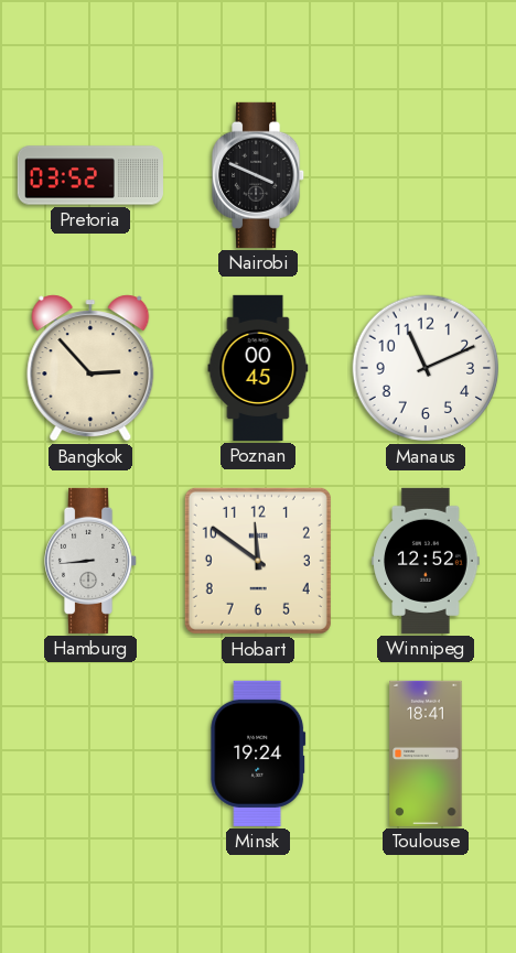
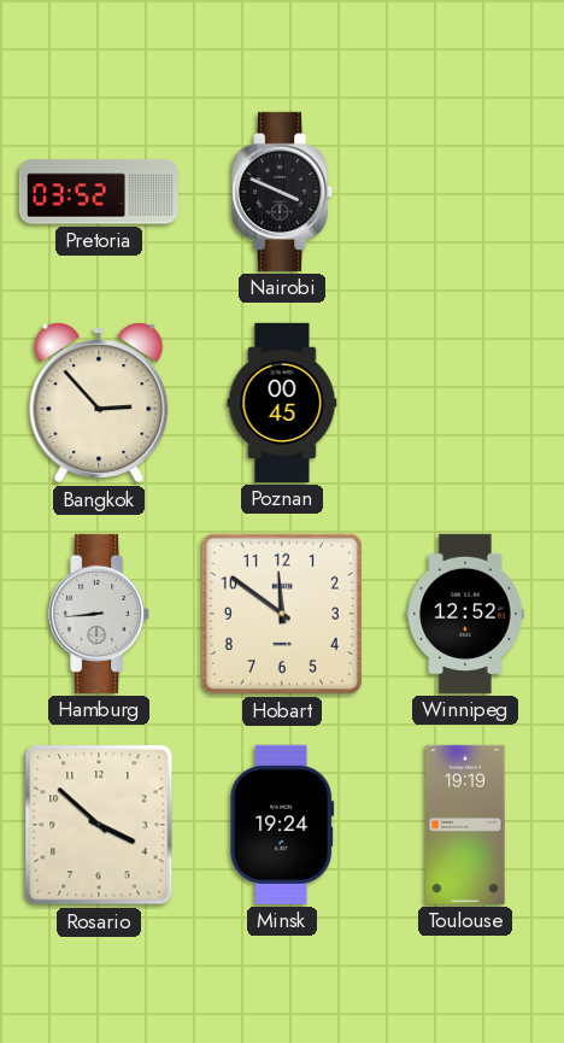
Manaus: 11:11 -> none
Rosario: none -> 3:52
Toulouse: 18:41 -> 19:19
